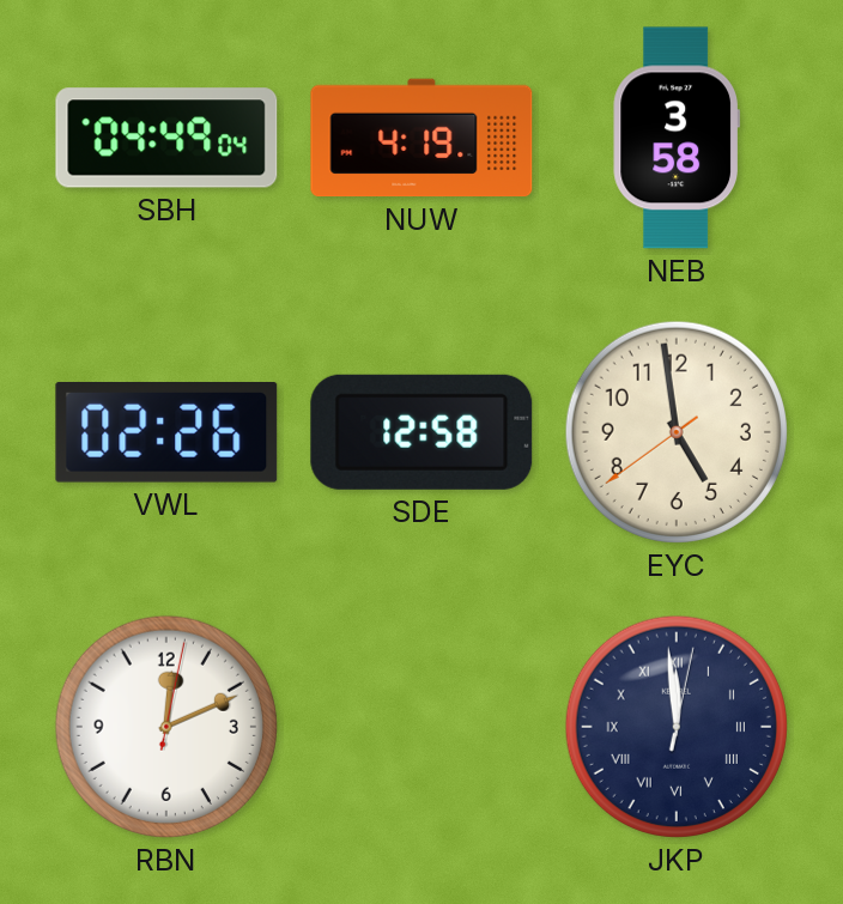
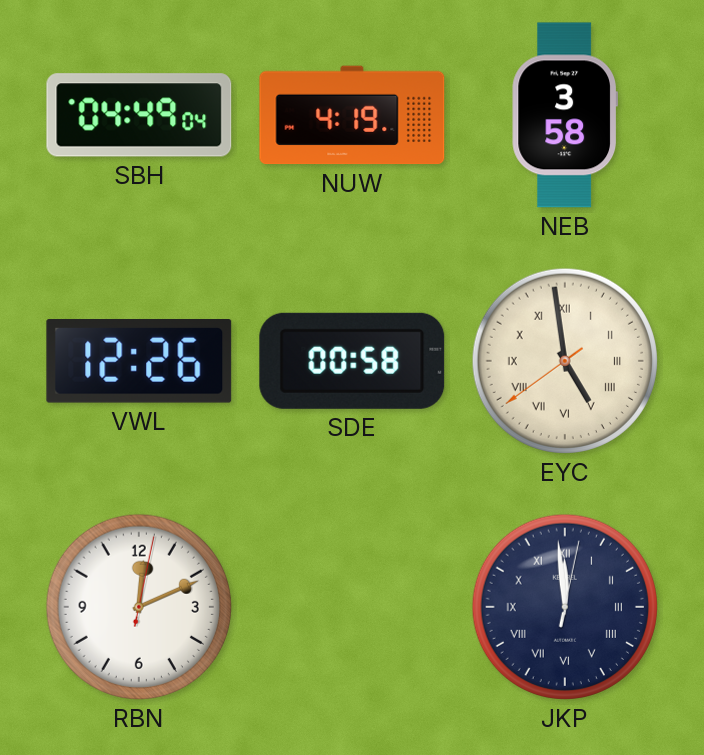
VWL: 02:26 -> 12:26
SDE: 12:58 -> 00:58
EYC numerals: Arabic -> Roman
